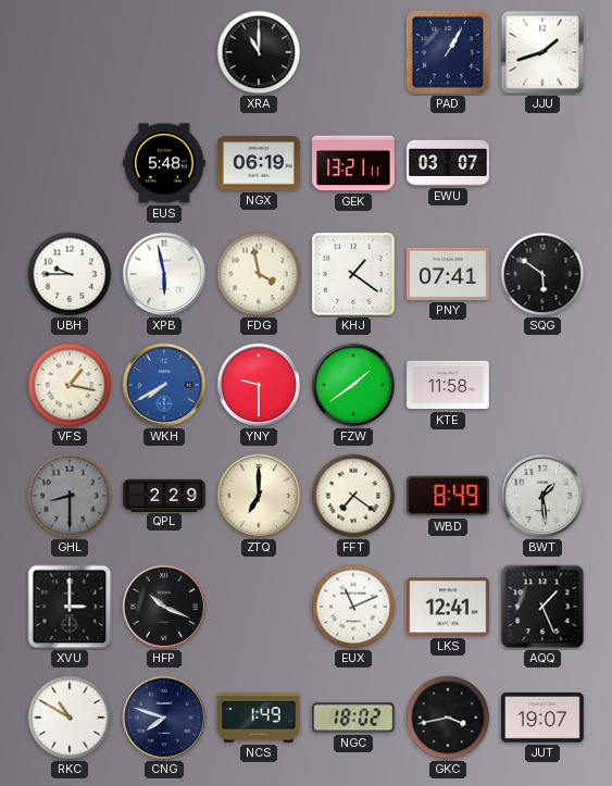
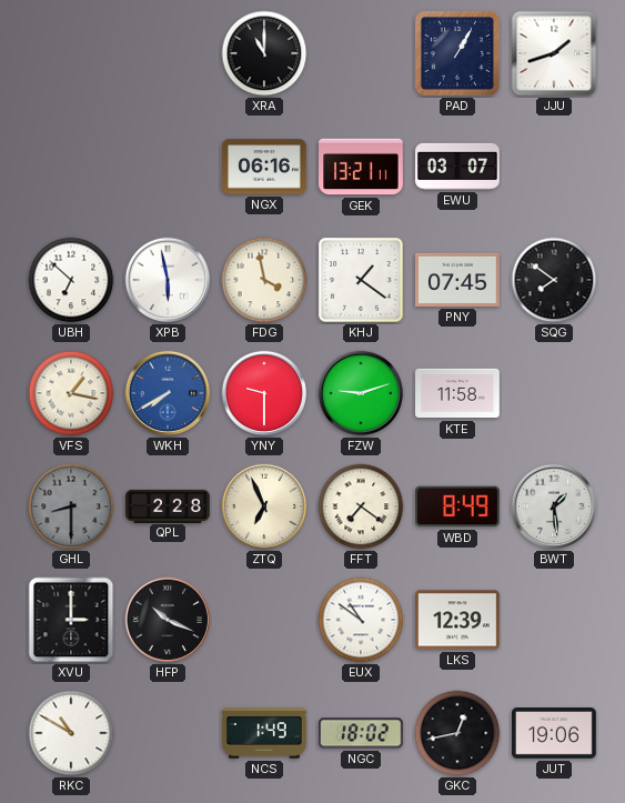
EUS: 5:48 -> none
NGX: 06:19 -> 06:16
UBH: 9:45 -> 6:52
PNY: 07:41 -> 07:45
SQG: 5:51 -> 7:51
FZW: 1:39 -> 9:12
QPL: 2:29 -> 2:28
ZTQ: 7:00 -> 6:56
EUX: 11:11 -> 10:51
LKS: 12:41 -> 12:39
AQQ: 1:26 -> none
CNG: 7:48 -> none
GKC: 3:43 -> 12:43
JUT: 19:07 -> 19:06
